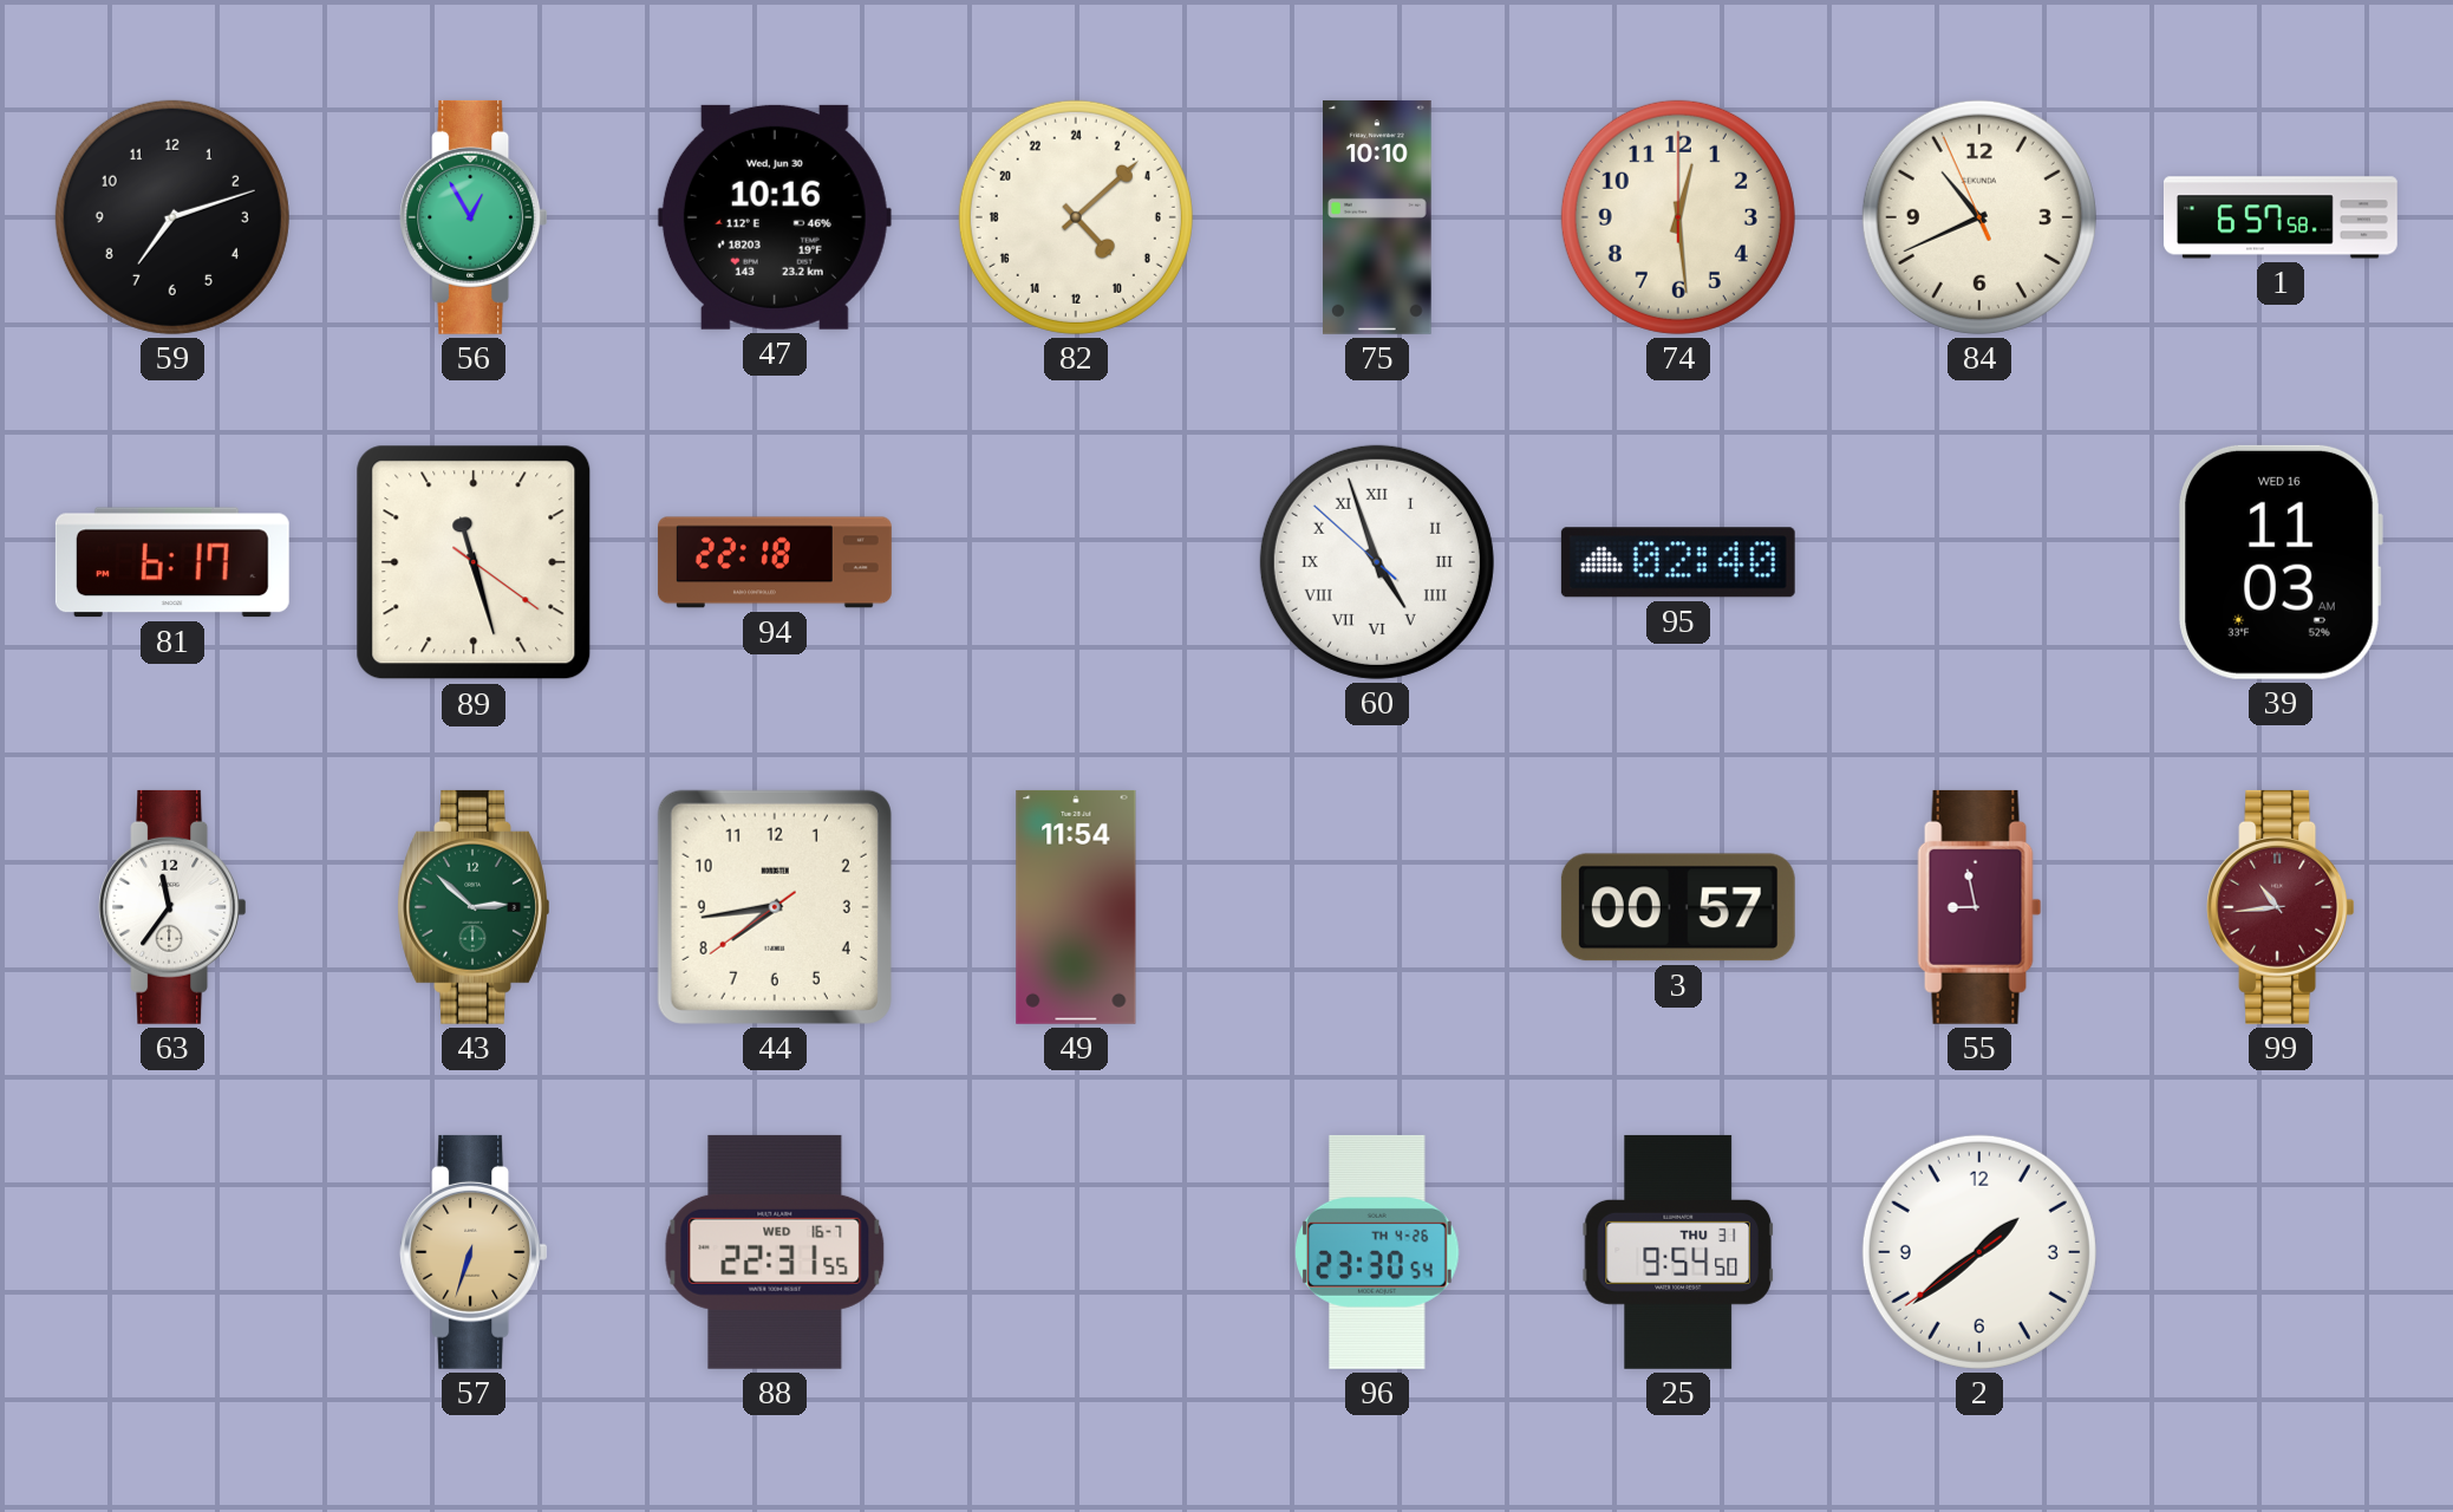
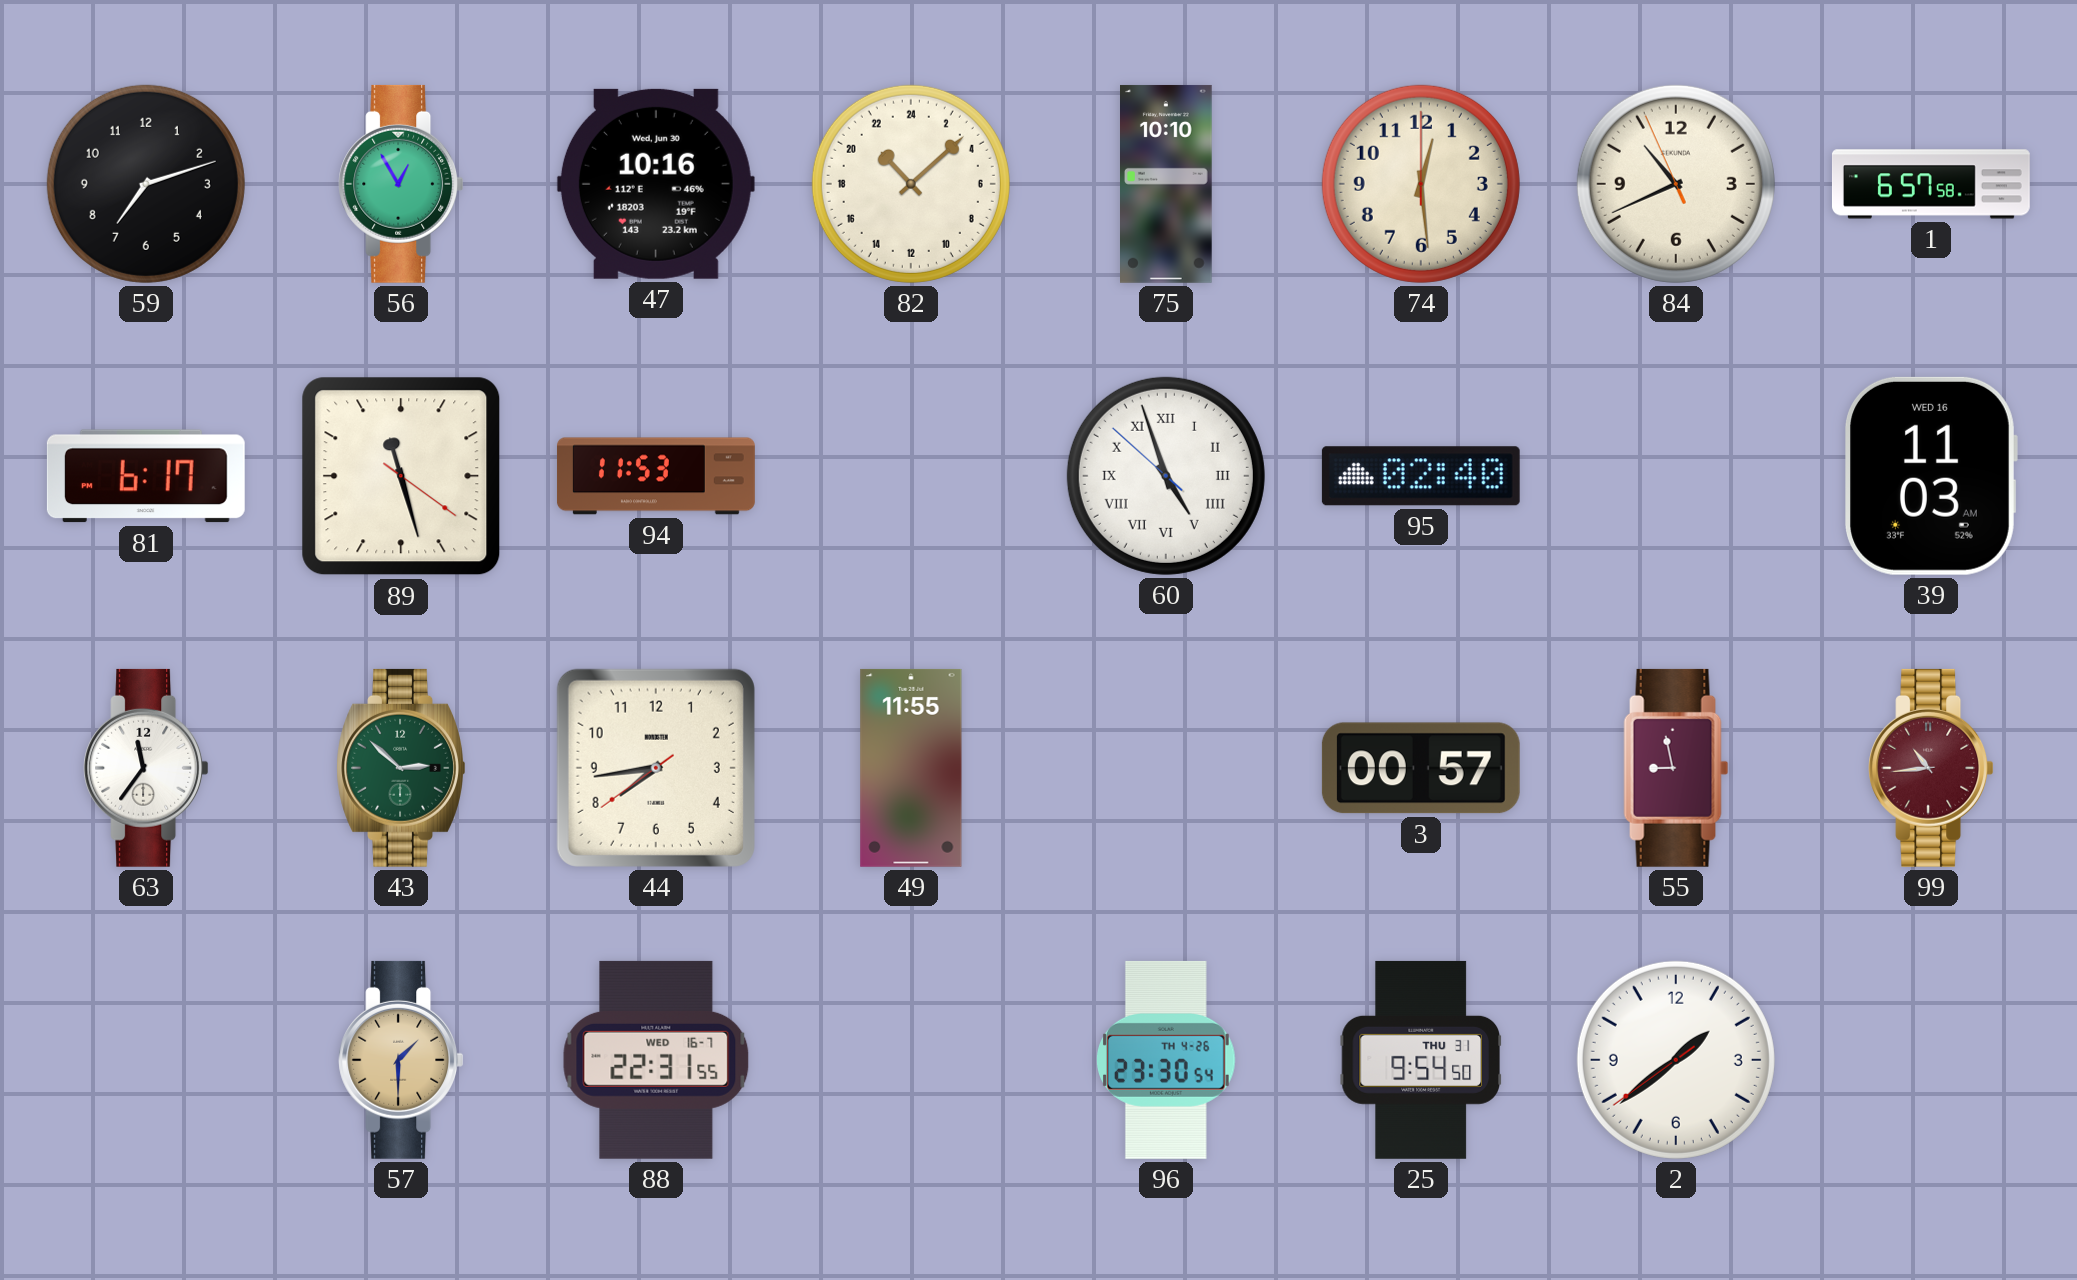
82: 9:08 -> 21:08
94: 22:18 -> 11:53
49: 11:54 -> 11:55
57: 6:33 -> 1:30
